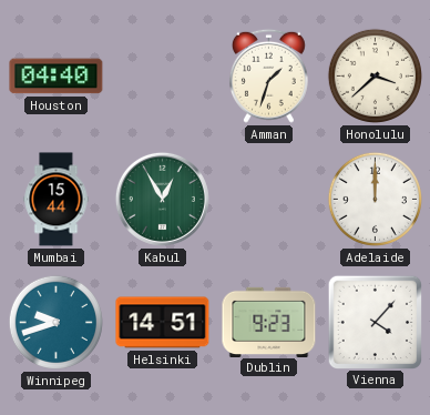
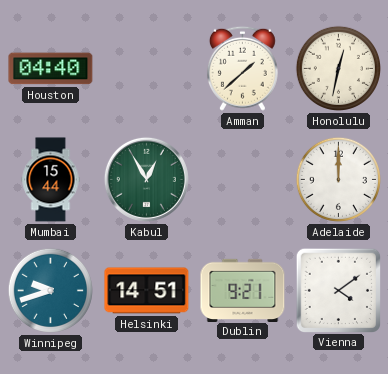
Amman: 1:33 -> 1:38
Honolulu: 3:38 -> 12:32
Dublin: 9:23 -> 9:21
Vienna: 4:07 -> 4:09
